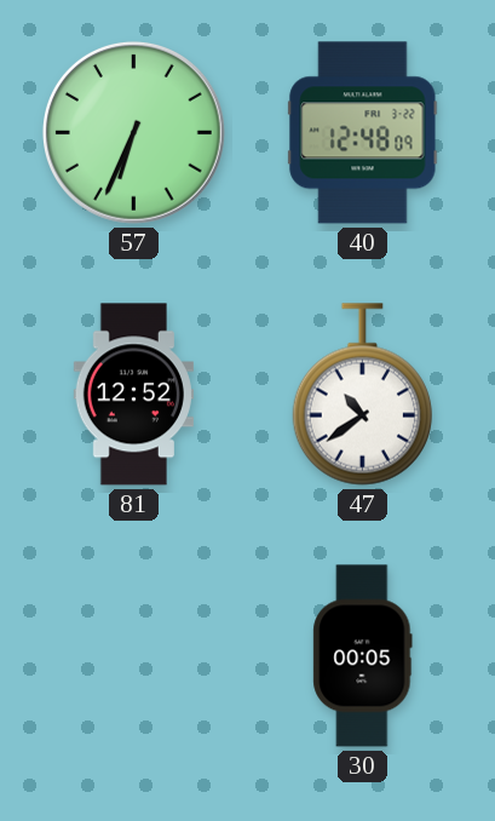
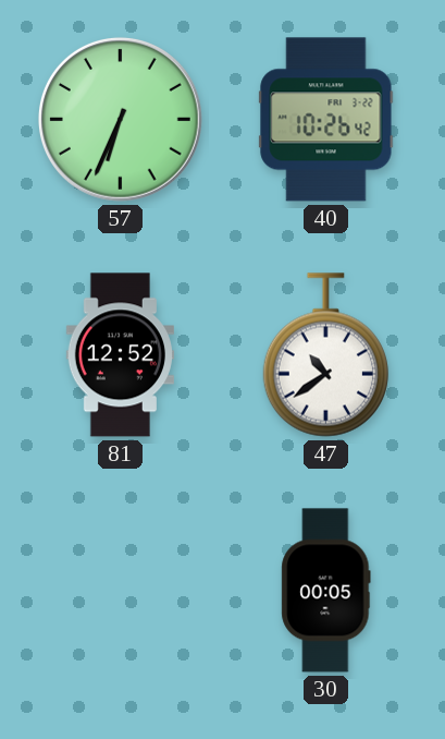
40: 12:48 -> 10:26
